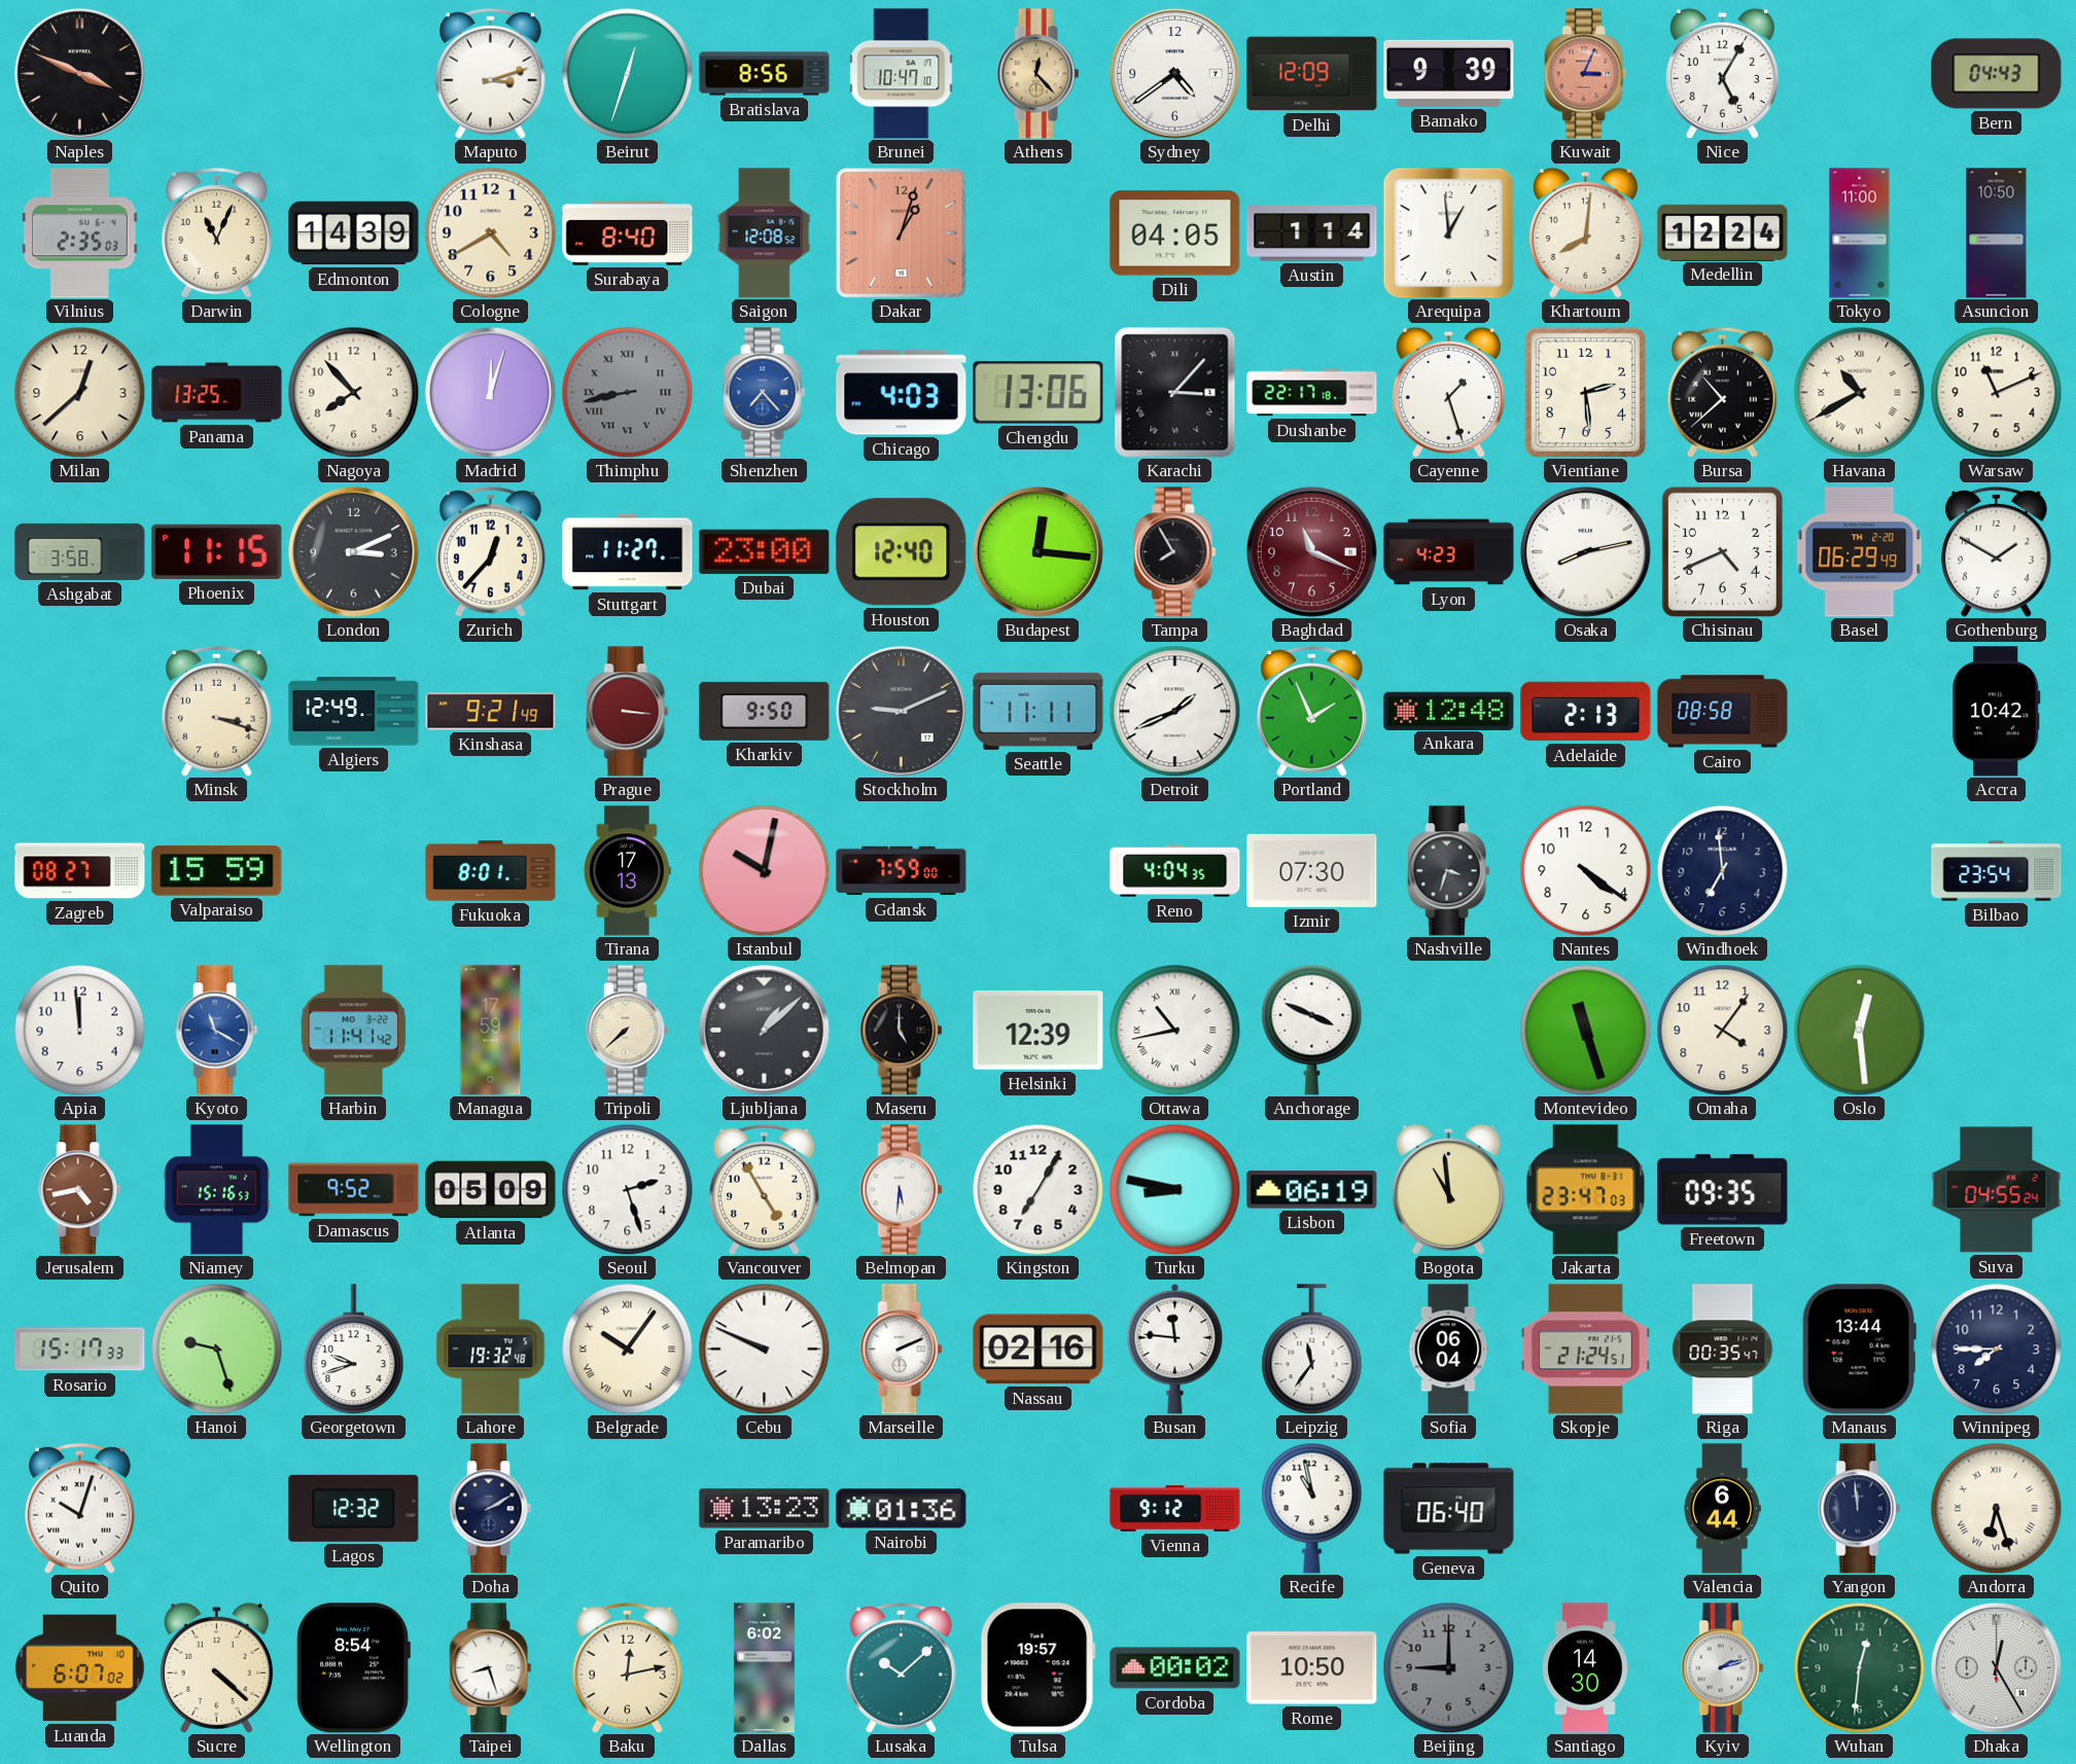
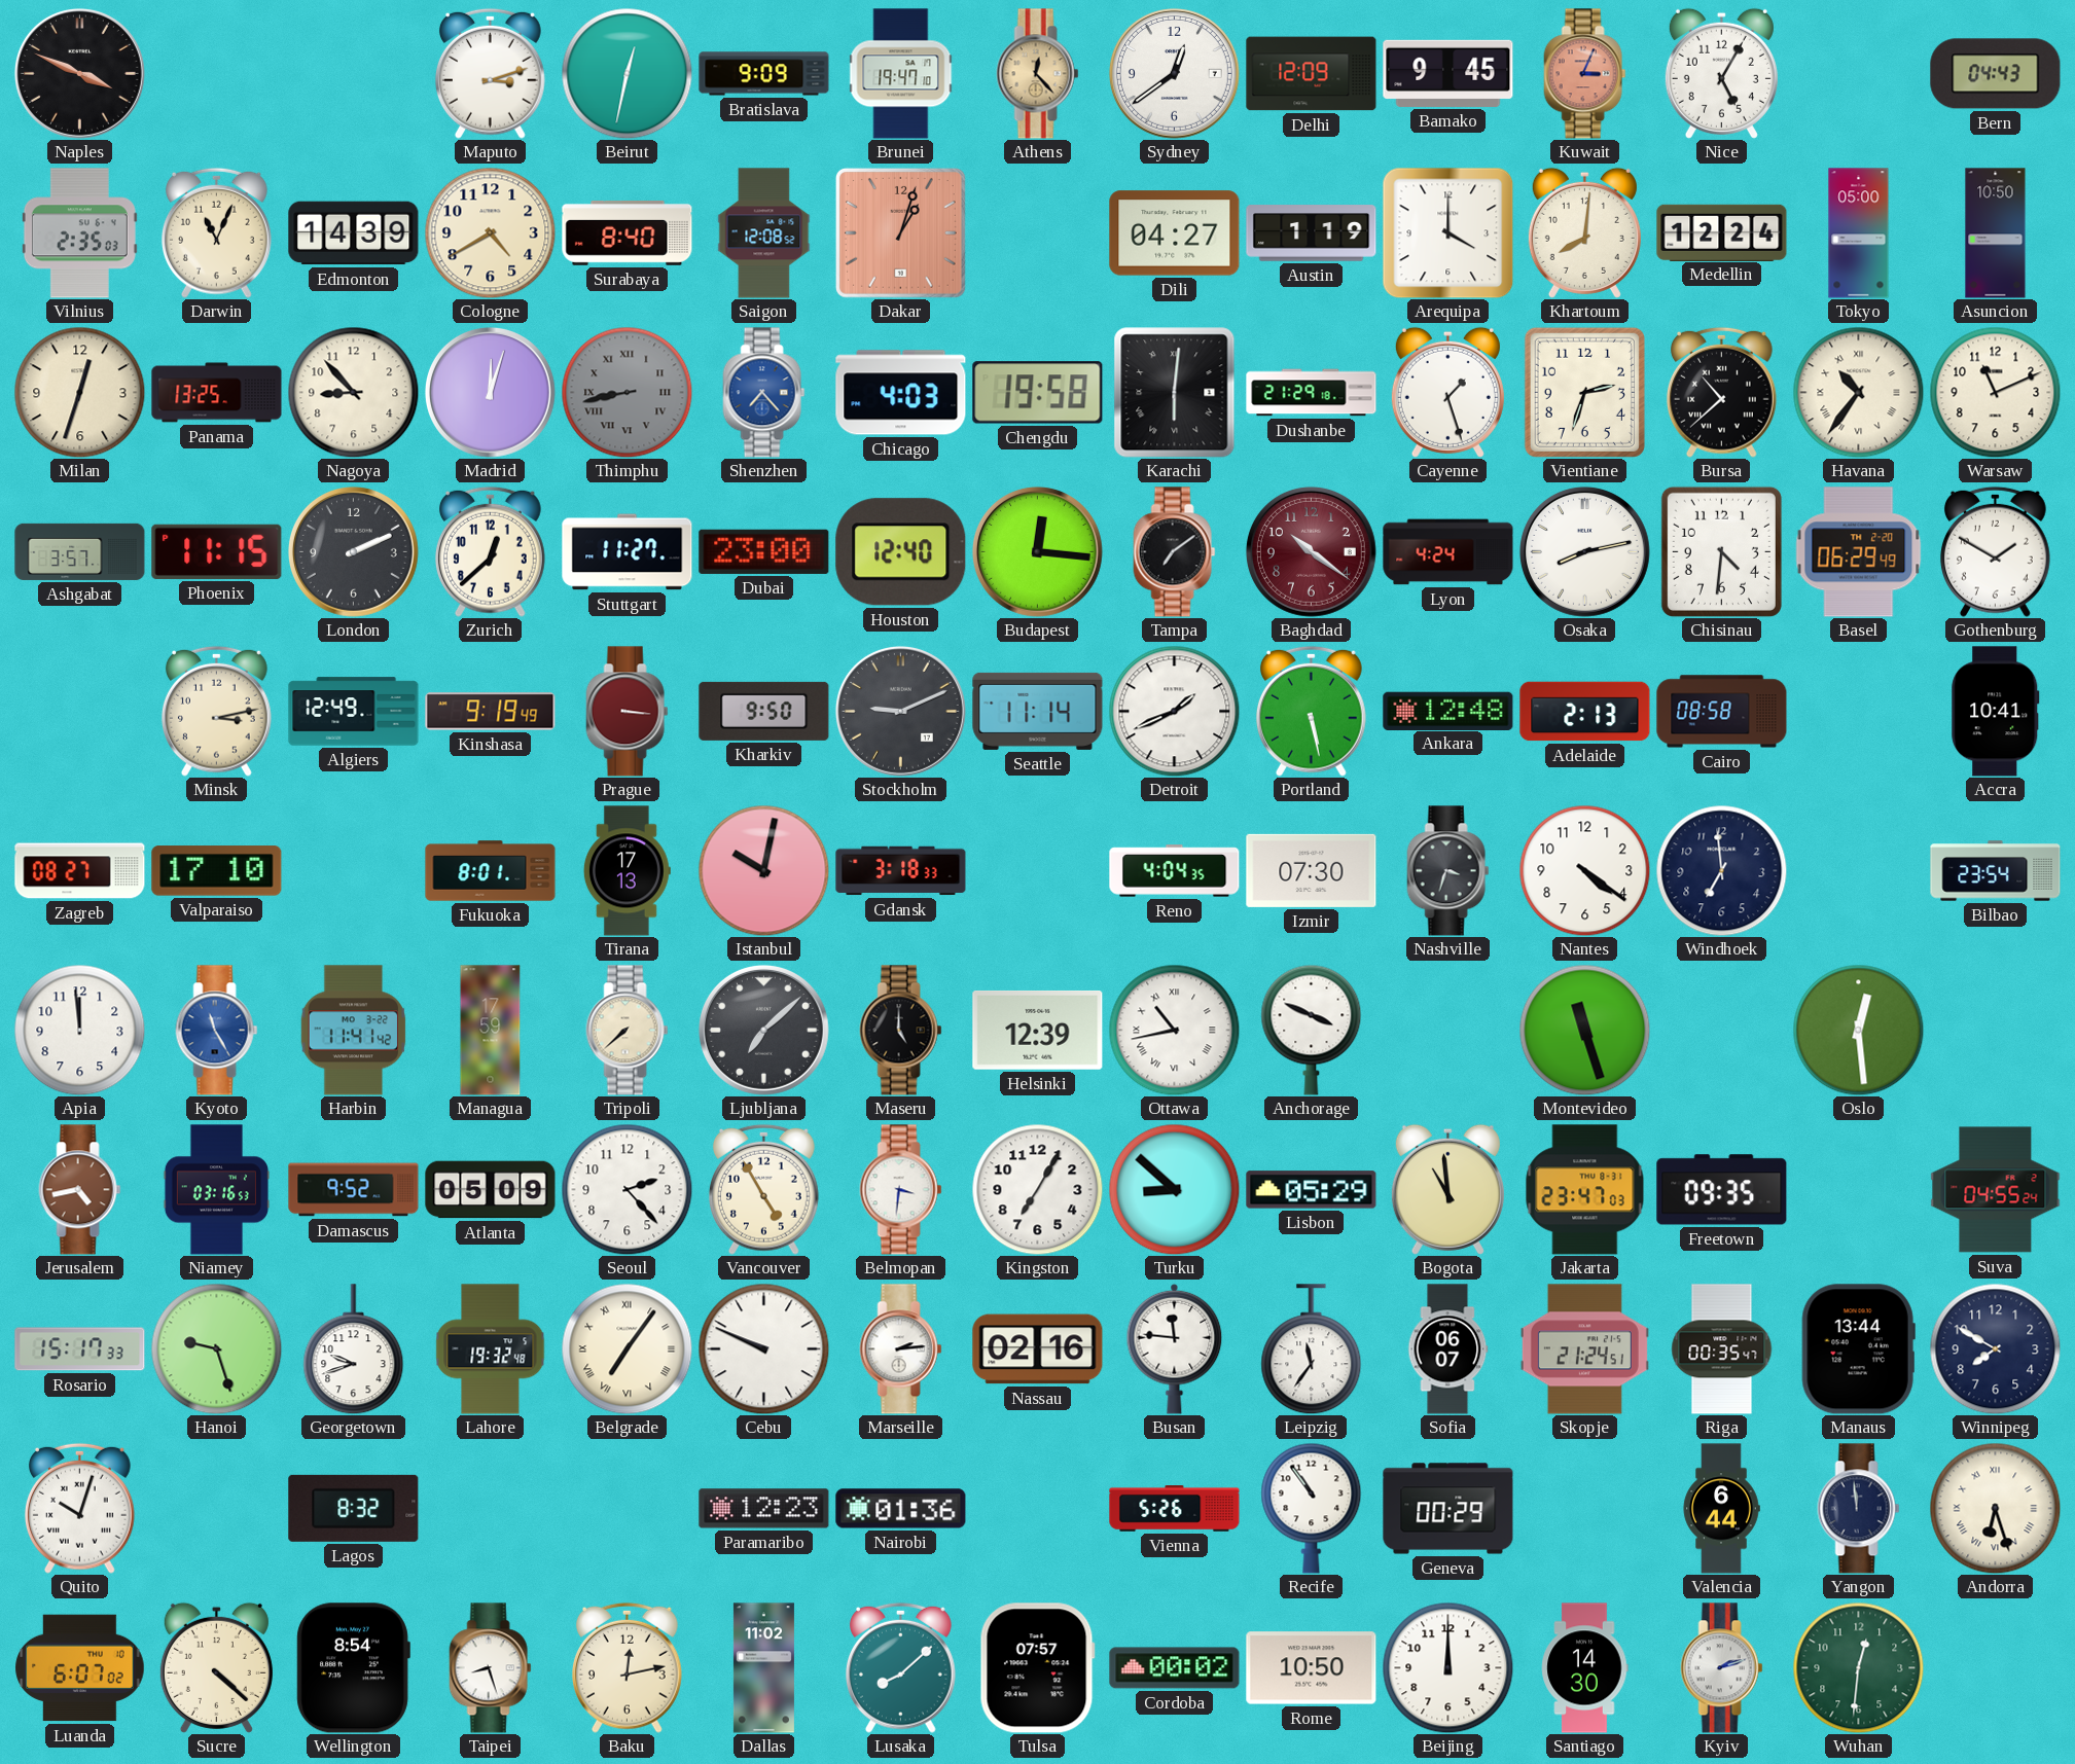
Beirut: 12:33 -> 12:32
Bratislava: 8:56 -> 9:09
Brunei: 10:47 -> 19:47
Sydney: 4:39 -> 12:39
Bamako: 9:39 -> 9:45
Dili: 04:05 -> 04:27
Austin: 1:14 -> 1:19
Arequipa: 12:59 -> 4:00
Tokyo: 11:00 -> 05:00
Milan: 12:38 -> 12:33
Nagoya: 7:53 -> 8:53
Chengdu: 13:06 -> 19:58
Karachi: 3:07 -> 6:01
Dushanbe: 22:17 -> 21:29
Vientiane: 2:29 -> 2:33
Havana: 10:40 -> 10:36
Ashgabat: 3:58 -> 3:57
London: 3:11 -> 2:11
Zurich: 12:37 -> 12:38
Tampa: 7:55 -> 7:09
Baghdad: 11:19 -> 10:21
Lyon: 4:23 -> 4:24
Chisinau: 4:41 -> 4:31
Minsk: 3:18 -> 3:13
Kinshasa: 9:21 -> 9:19
Seattle: 11:11 -> 11:14
Portland: 1:56 -> 5:28
Accra: 10:42 -> 10:41
Valparaiso: 15:59 -> 17:10
Gdansk: 7:59 -> 3:18
Kyoto: 11:20 -> 11:25
Ljubljana: 1:08 -> 7:08
Omaha: 4:06 -> none
Niamey: 15:16 -> 03:16
Seoul: 2:27 -> 2:23
Belmopan: 5:31 -> 3:31
Turku: 8:47 -> 8:52
Lisbon: 06:19 -> 05:29
Belgrade: 10:06 -> 7:06
Marseille: 2:11 -> 2:14
Sofia: 06:04 -> 06:07
Winnipeg: 7:45 -> 7:50
Lagos: 12:32 -> 8:32
Doha: 2:10 -> none
Paramaribo: 13:23 -> 12:23
Vienna: 9:12 -> 5:26
Recife: 10:58 -> 10:54
Geneva: 06:40 -> 00:29
Dallas: 6:02 -> 11:02
Lusaka: 10:08 -> 8:08
Tulsa: 19:57 -> 07:57
Beijing: 9:00 -> 12:00
Beijing dial: grey -> white
Dhaka: 12:25 -> none
